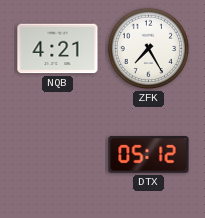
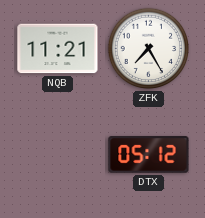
NQB: 4:21 -> 11:21
